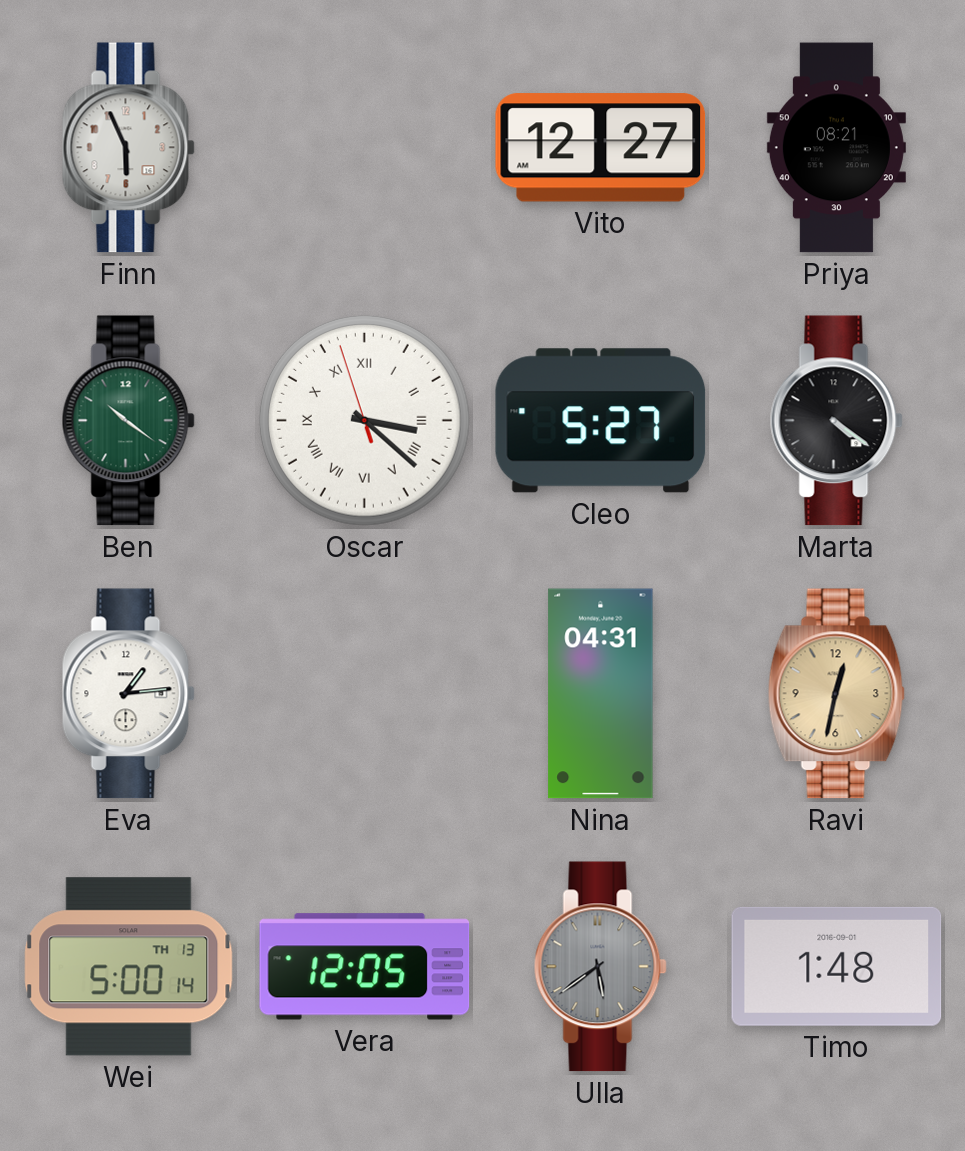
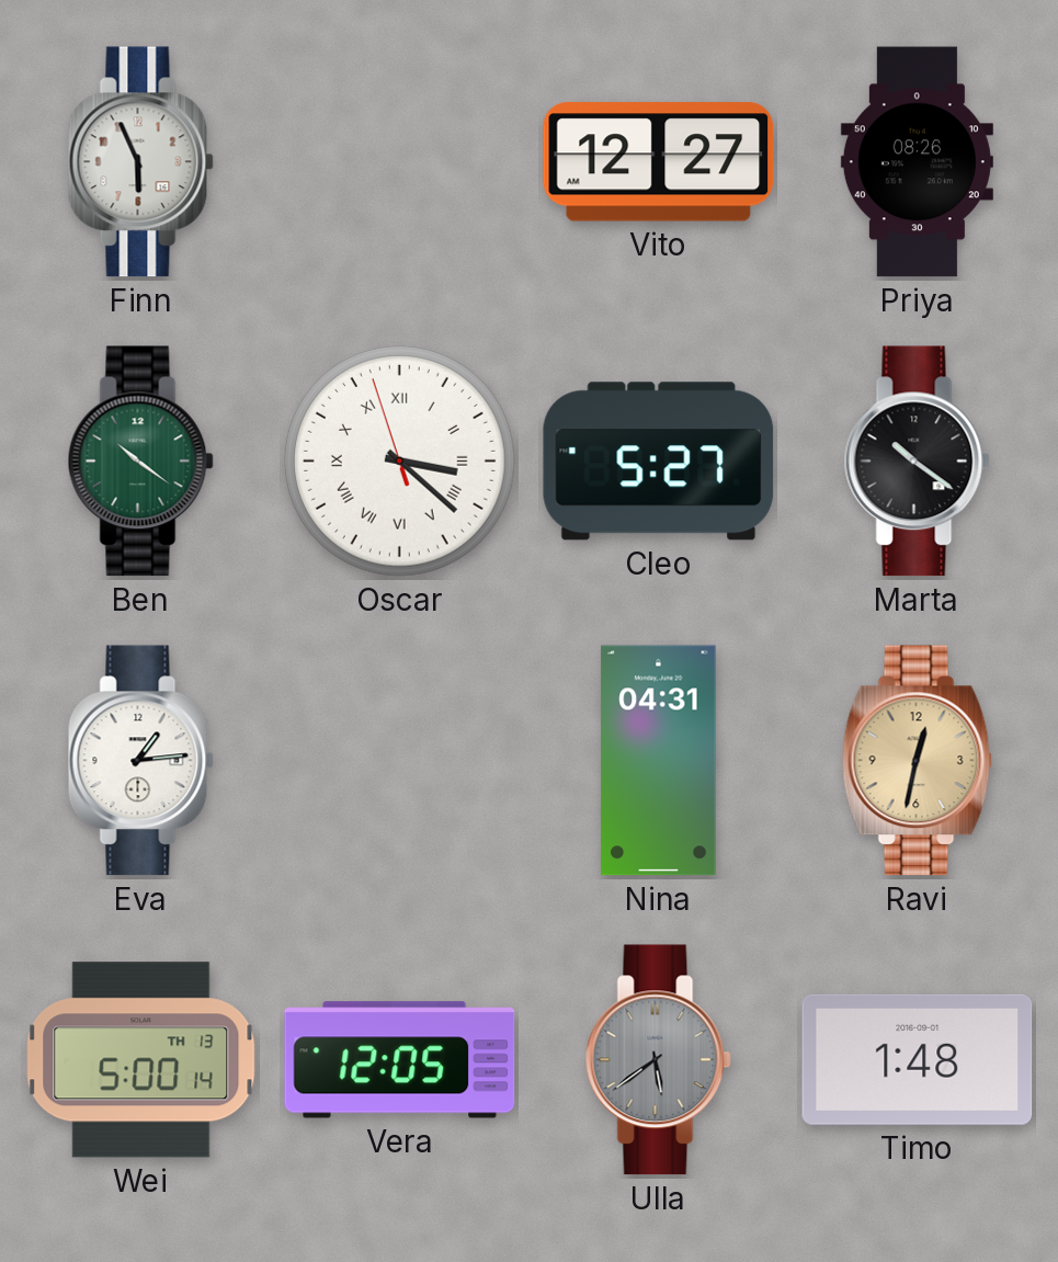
Priya: 08:21 -> 08:26
Marta: 4:21 -> 10:21
